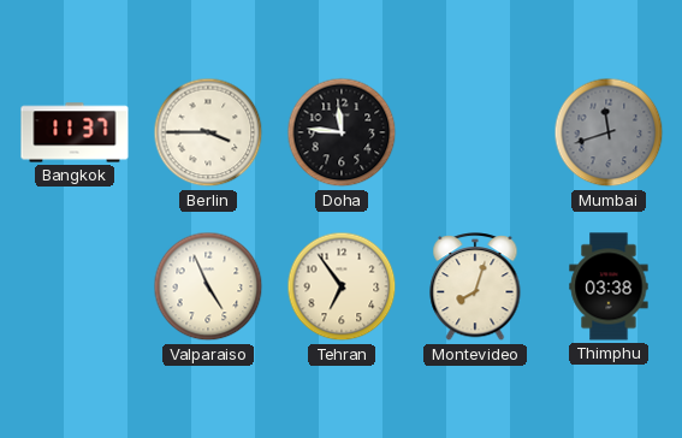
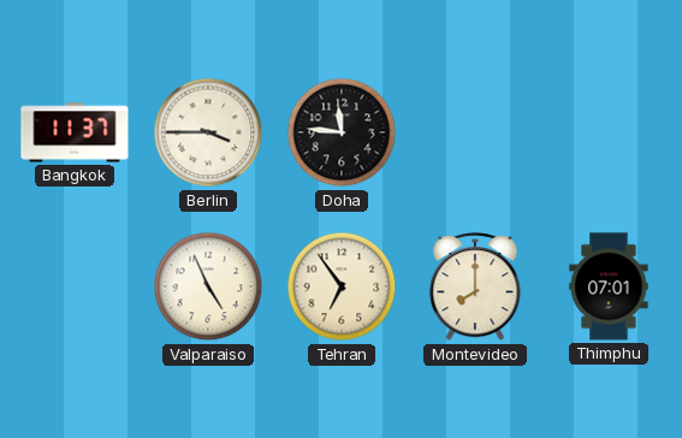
Mumbai: 11:42 -> none
Montevideo: 8:03 -> 8:00
Thimphu: 03:38 -> 07:01
